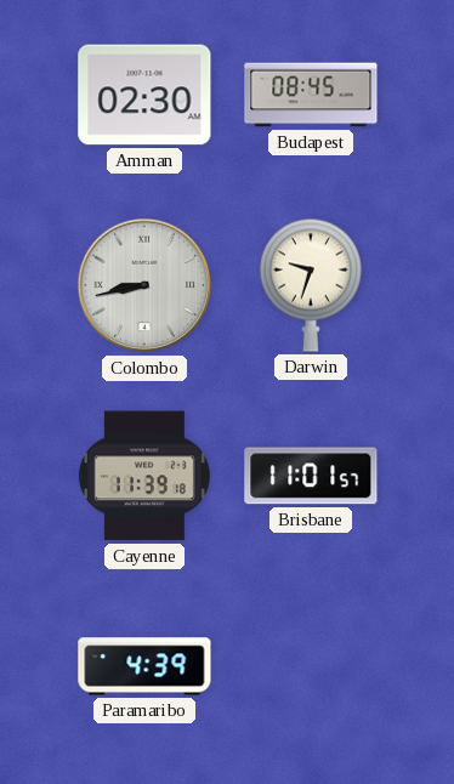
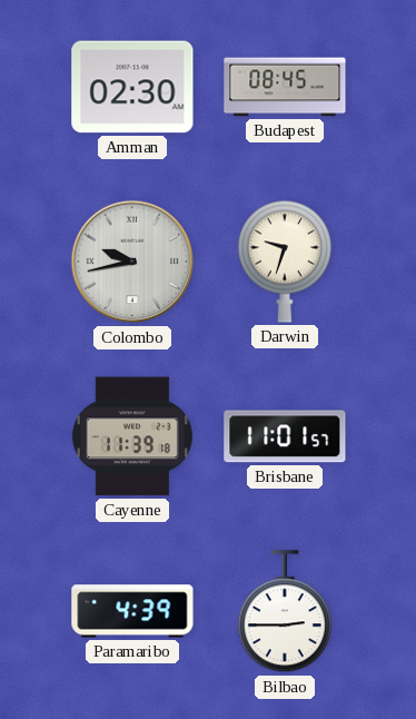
Colombo: 8:43 -> 9:43
Bilbao: none -> 2:45
